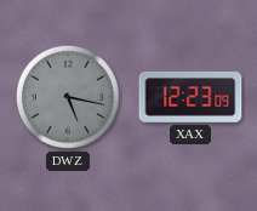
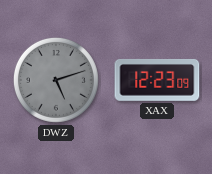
DWZ: 5:17 -> 5:12
